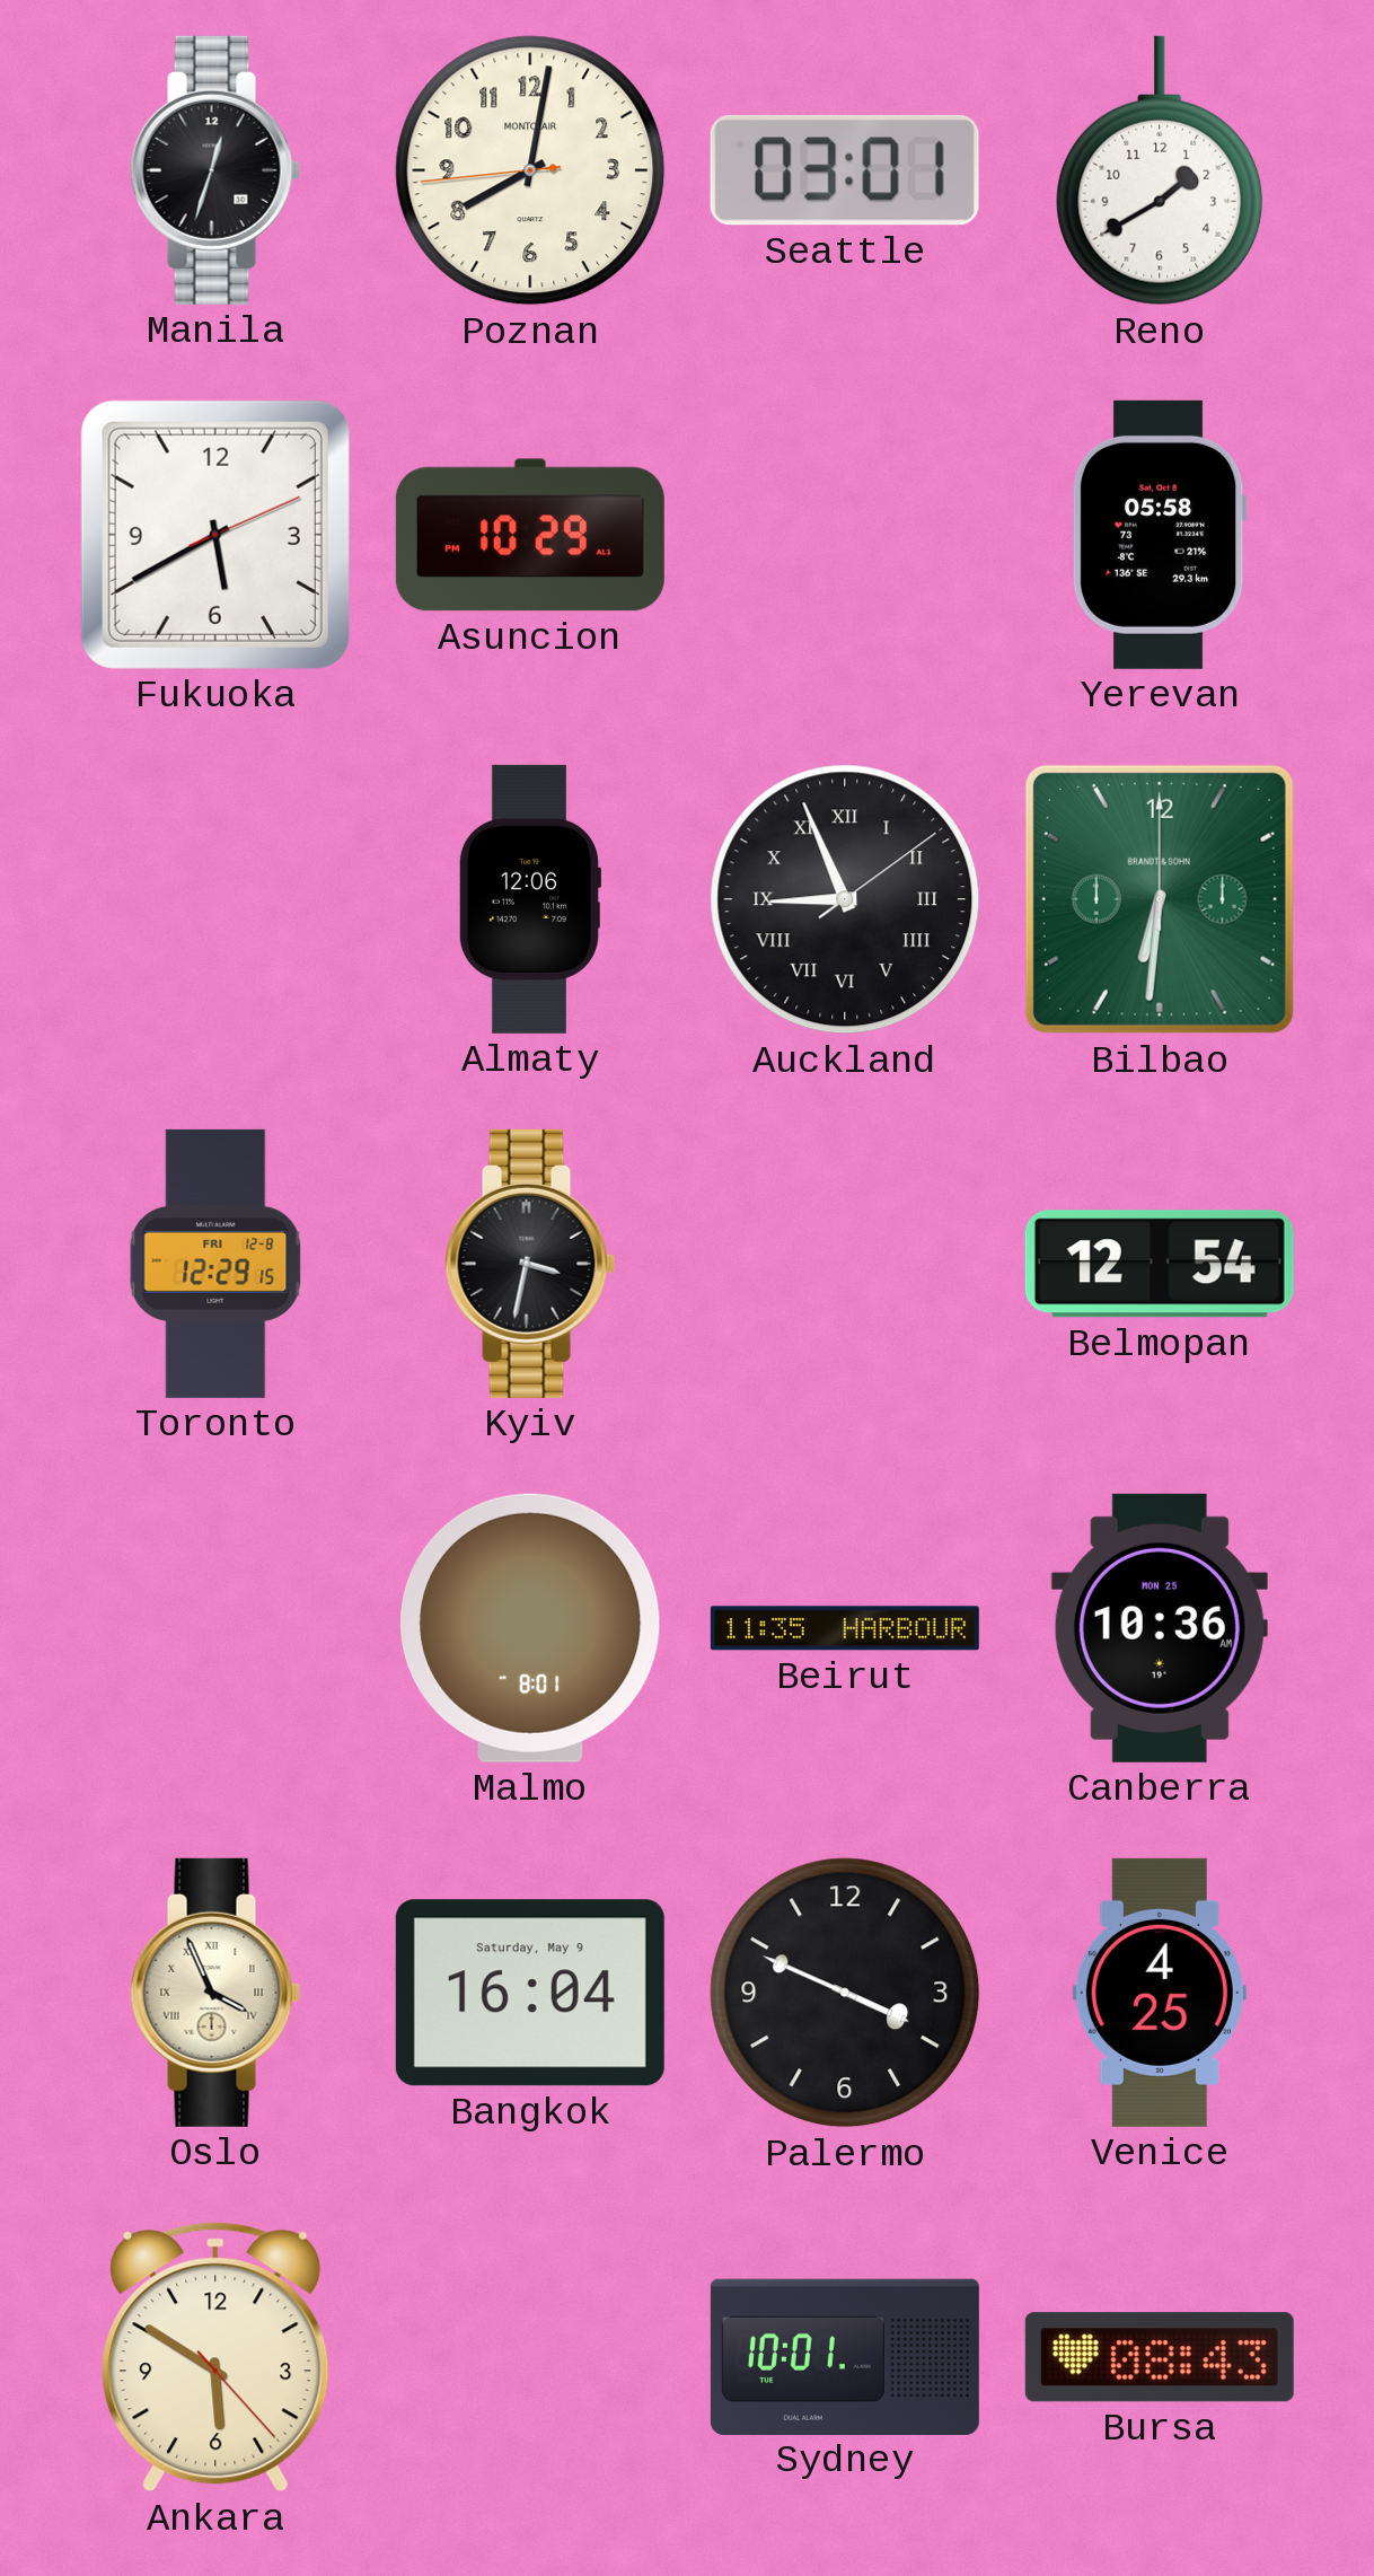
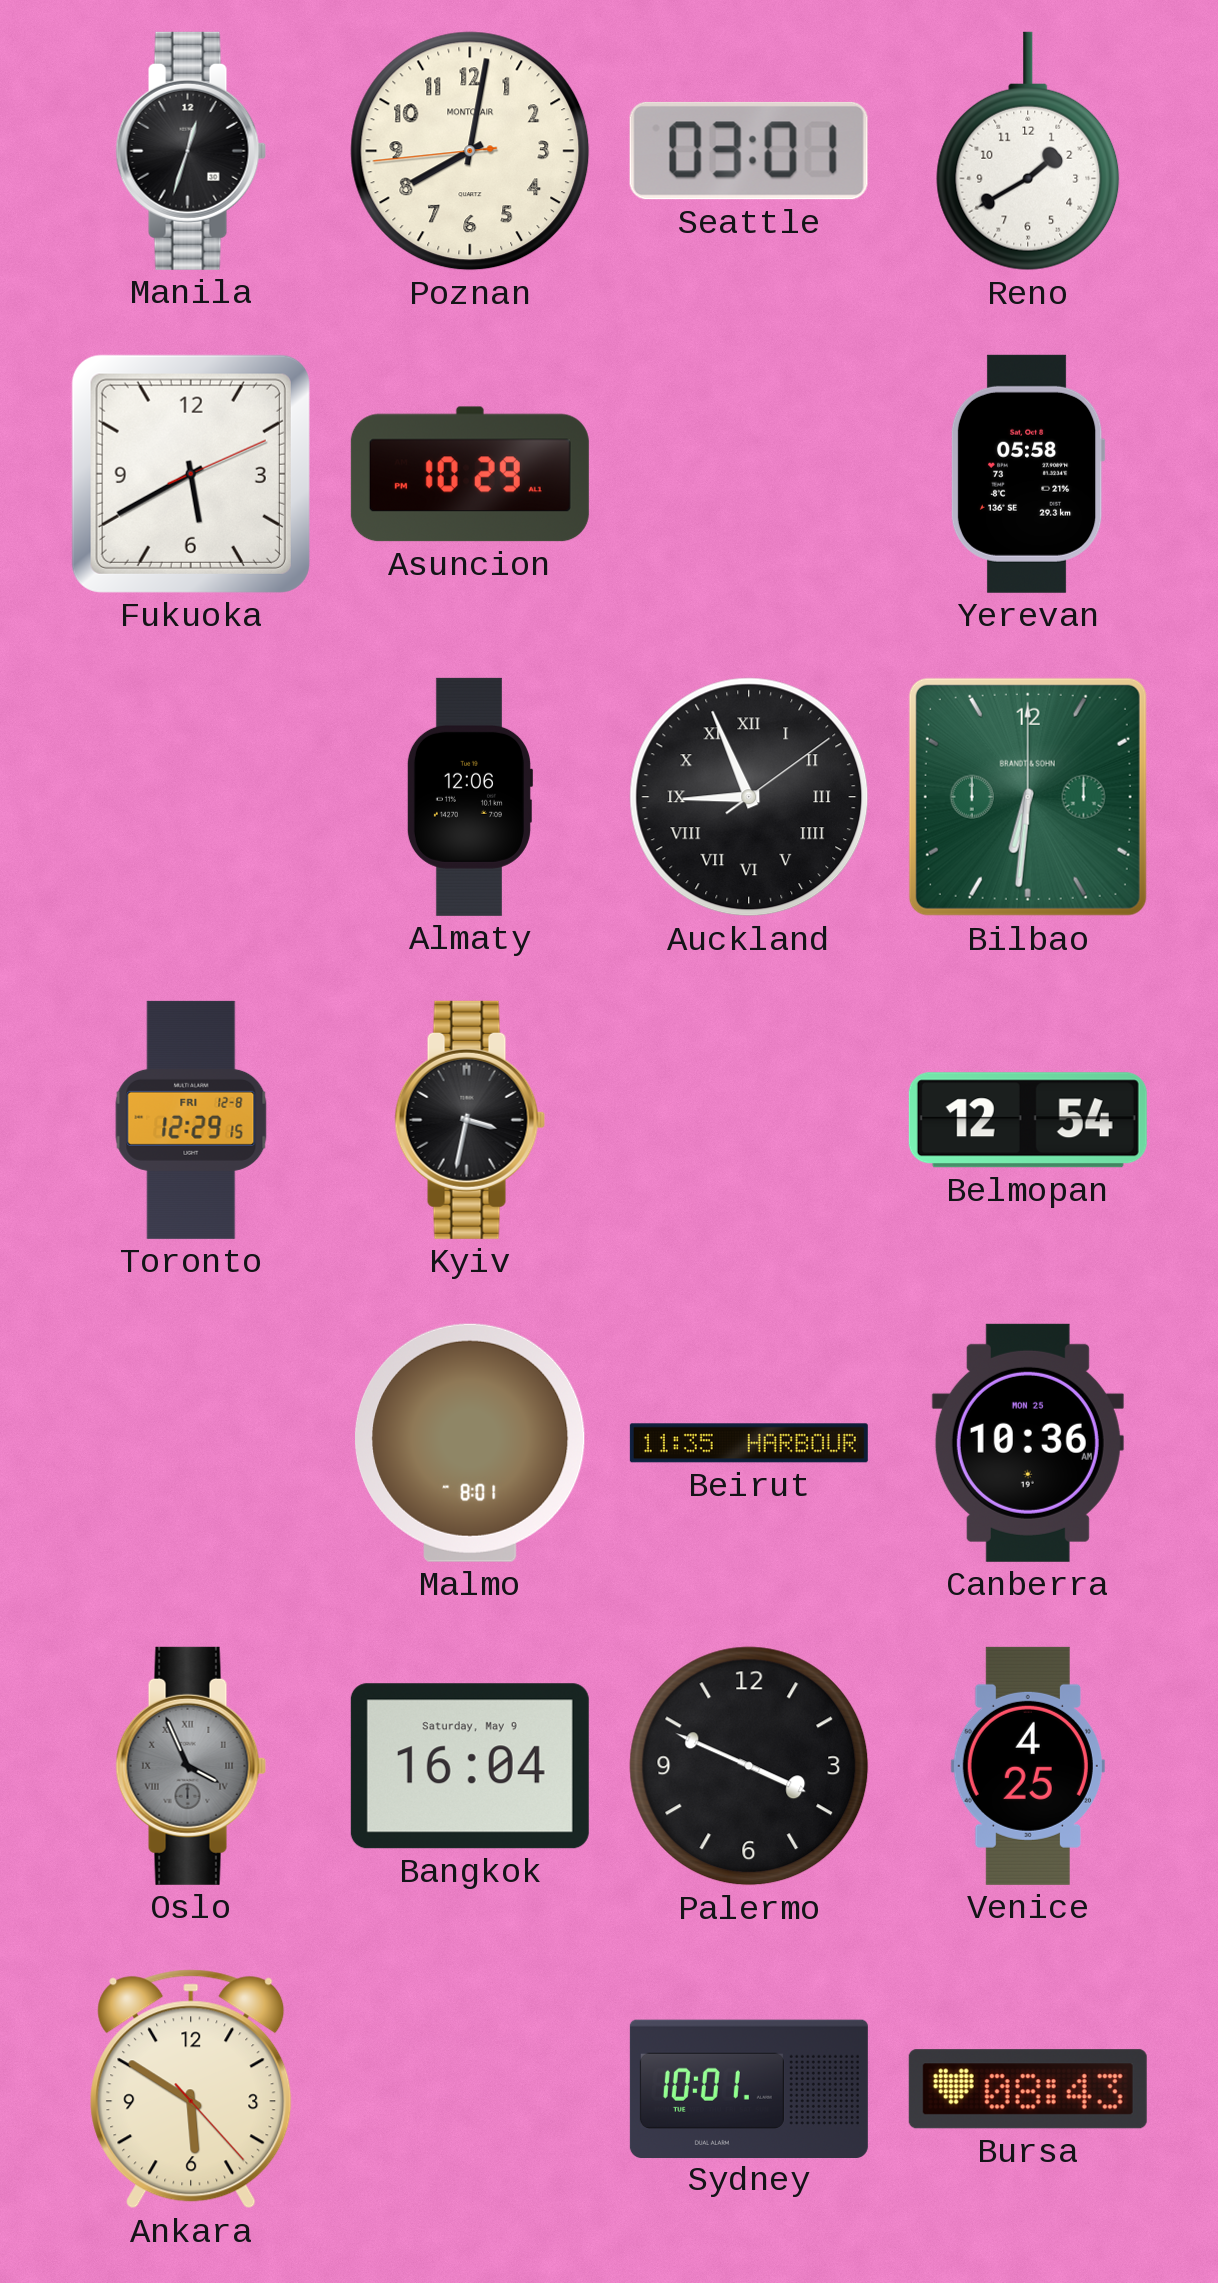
Oslo dial: cream -> grey
